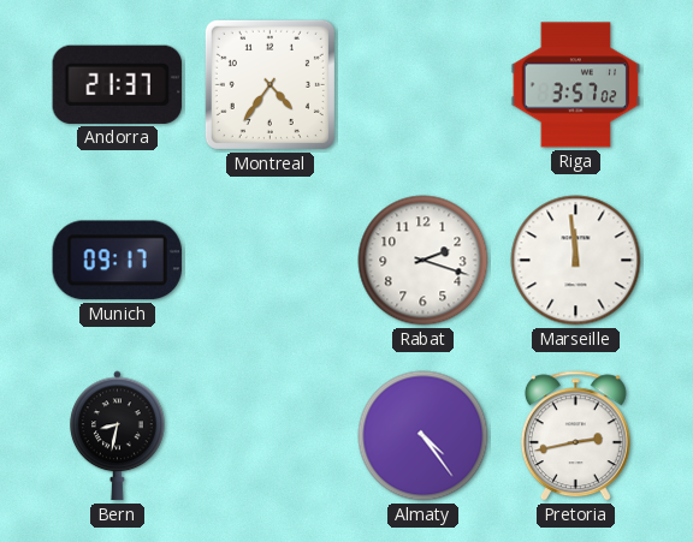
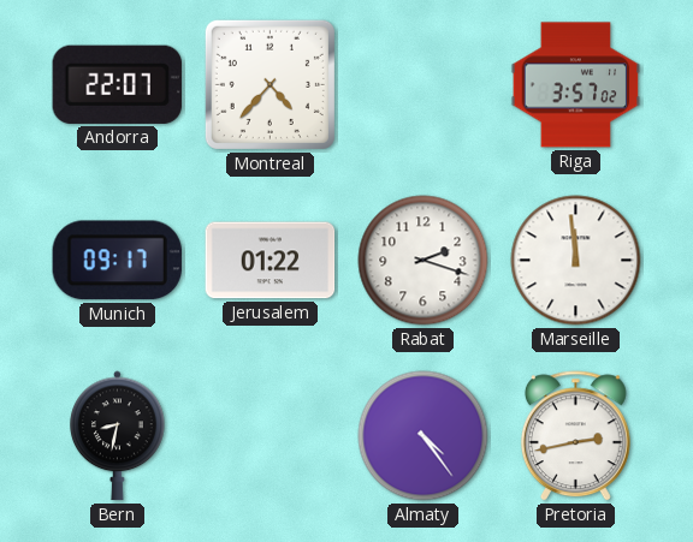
Andorra: 21:37 -> 22:07
Montreal: 4:36 -> 4:37
Jerusalem: none -> 01:22
